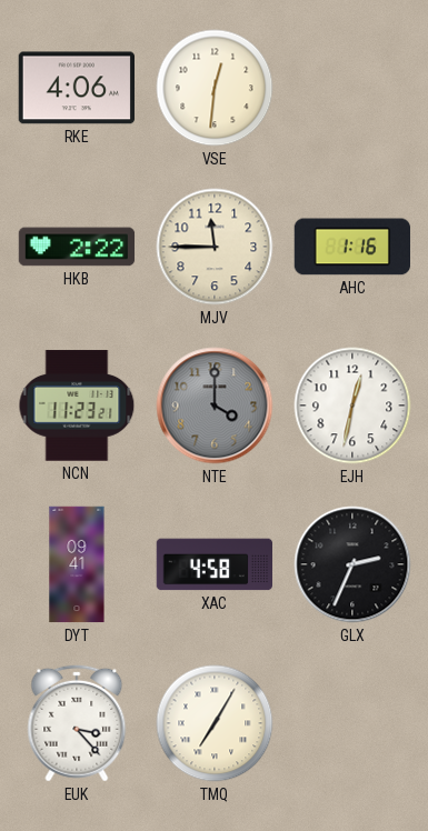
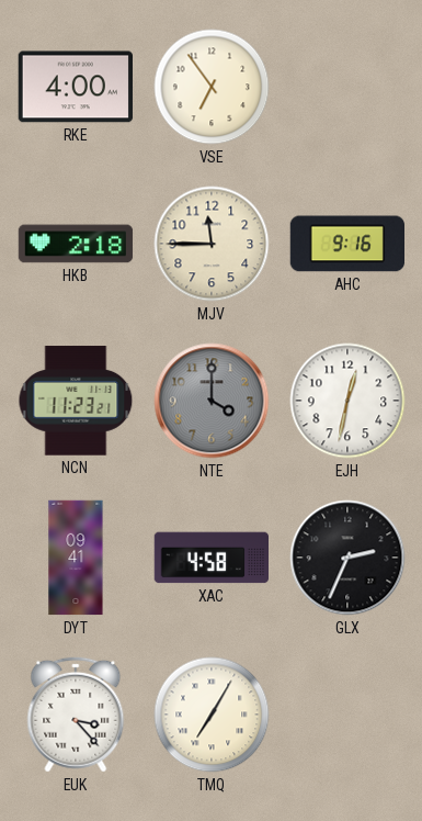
RKE: 4:06 -> 4:00
VSE: 12:31 -> 6:54
HKB: 2:22 -> 2:18
AHC: 1:16 -> 9:16
